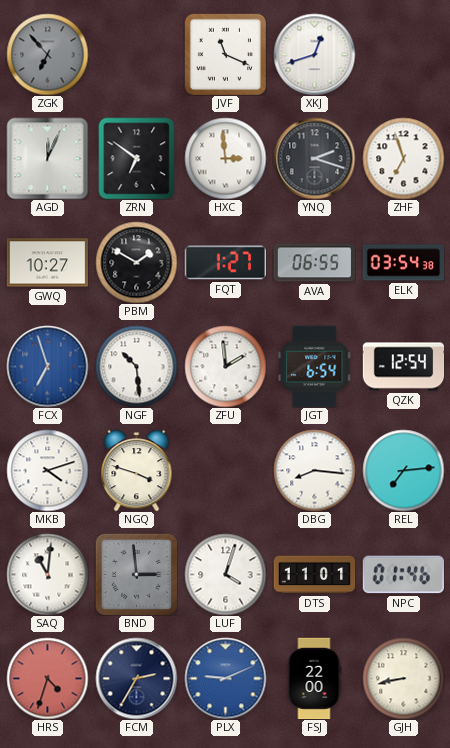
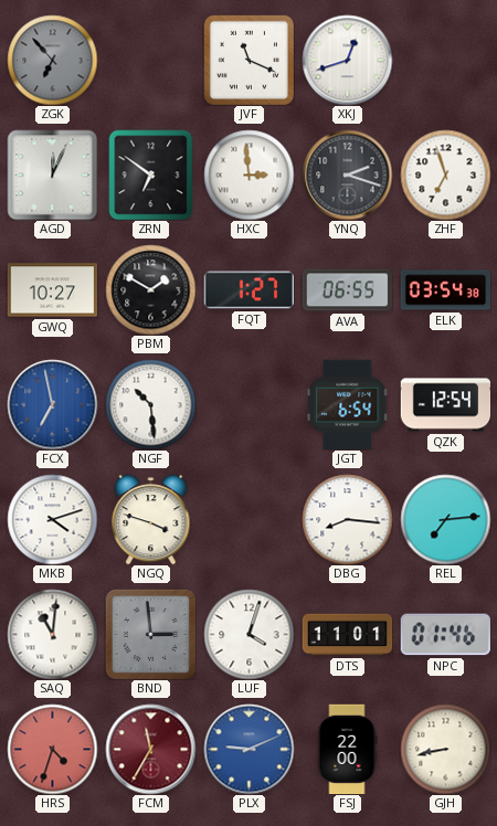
FCX: 6:57 -> 6:58
ZFU: 1:59 -> none
FCM: 2:35 -> 11:35
FCM dial: navy -> burgundy
